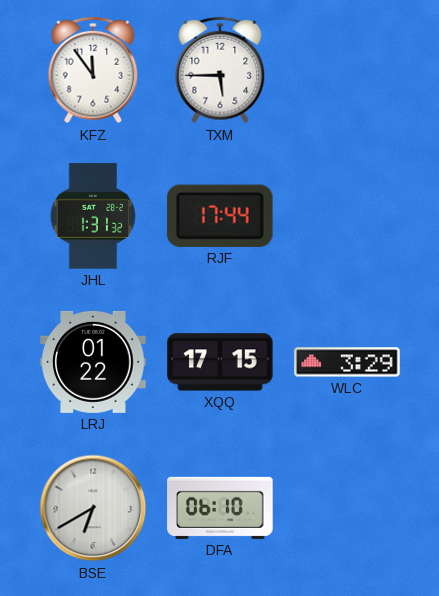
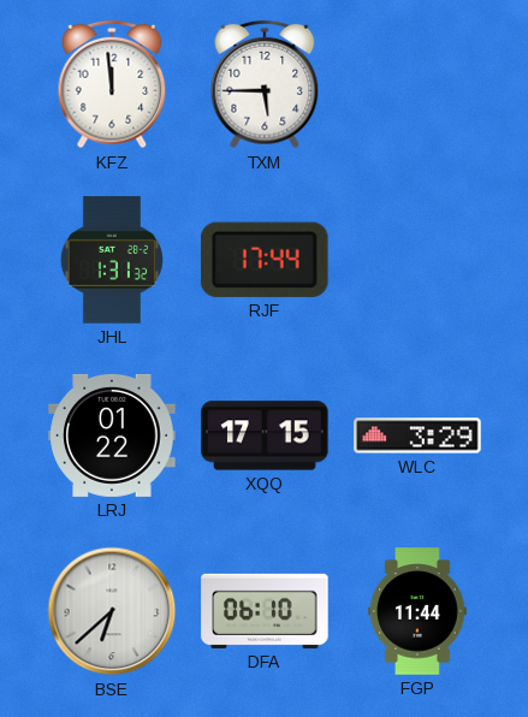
KFZ: 11:54 -> 11:59
BSE: 6:40 -> 6:38
FGP: none -> 11:44
